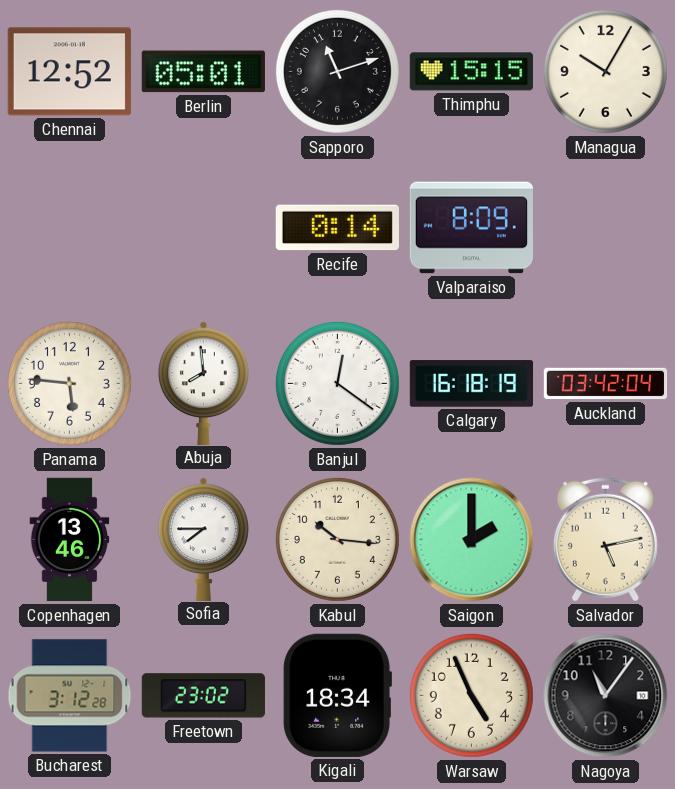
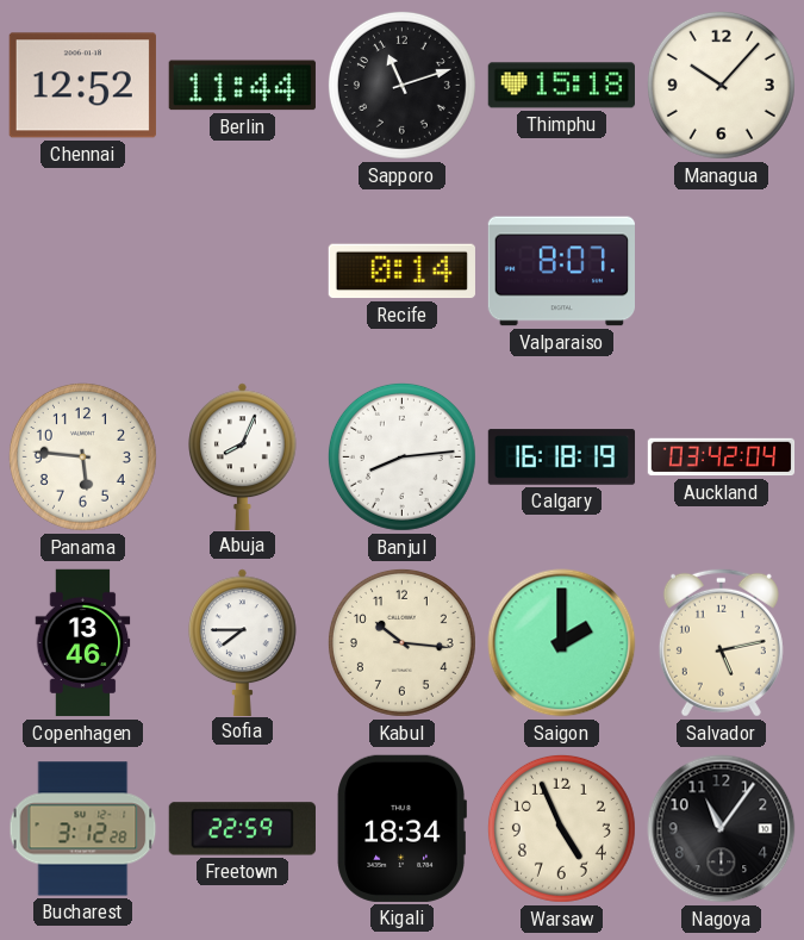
Berlin: 05:01 -> 11:44
Thimphu: 15:15 -> 15:18
Managua: 10:05 -> 10:07
Valparaiso: 8:09 -> 8:07
Abuja: 7:59 -> 8:04
Banjul: 12:21 -> 8:14
Freetown: 23:02 -> 22:59
